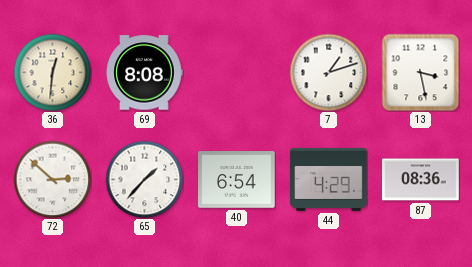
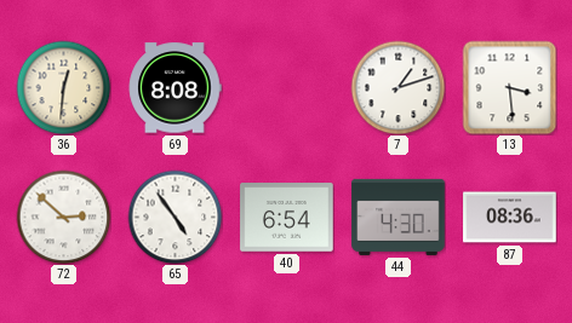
13: 3:28 -> 3:29
65: 1:37 -> 4:54
44: 4:29 -> 4:30
